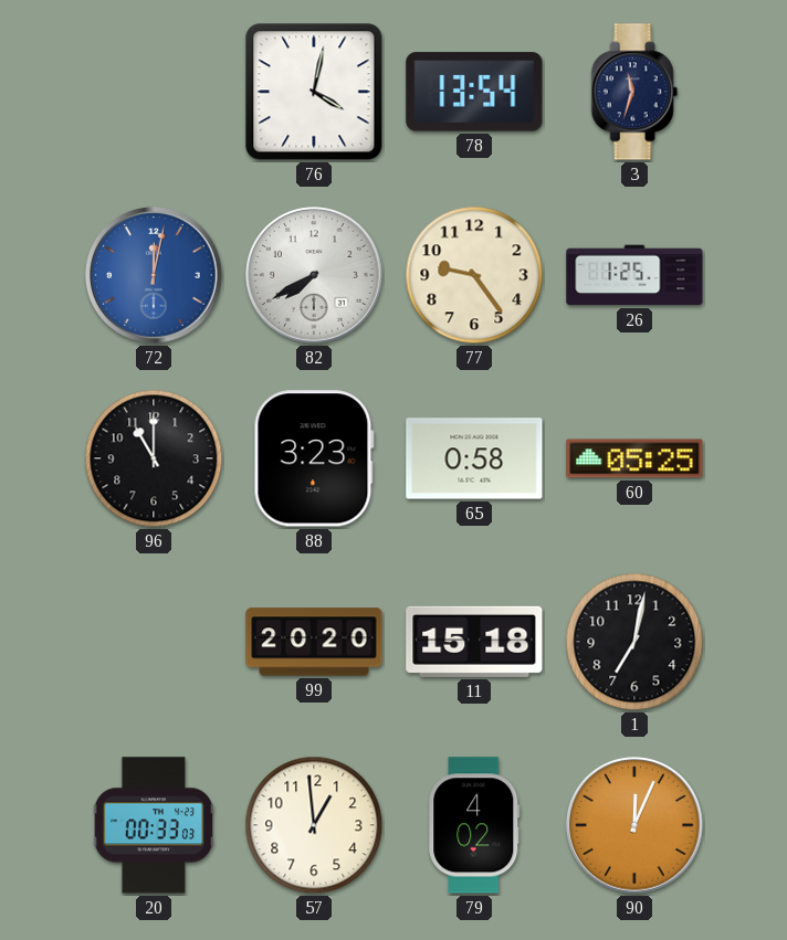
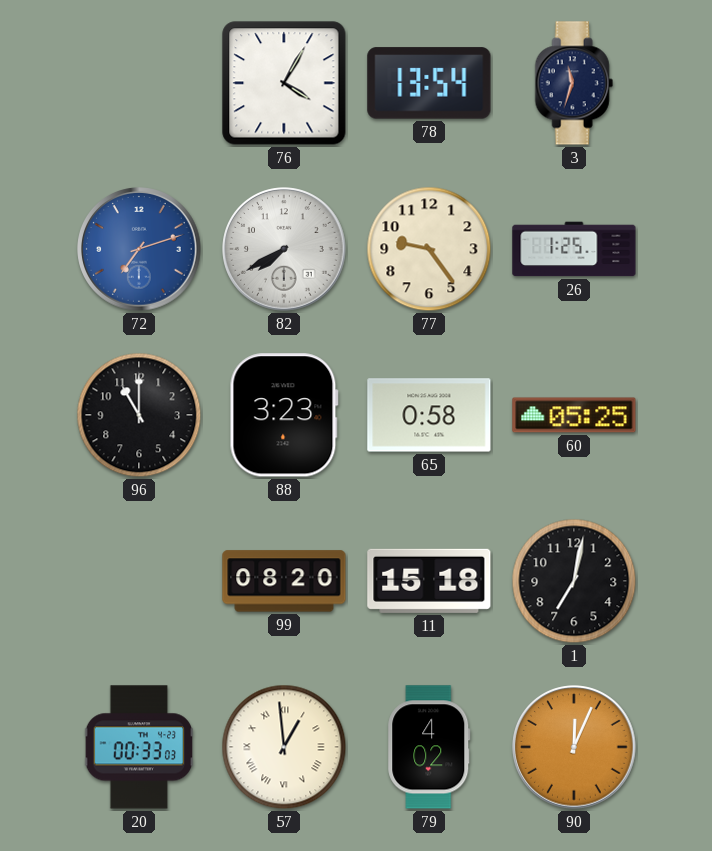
76: 4:02 -> 4:05
72: 12:02 -> 7:12
99: 20:20 -> 08:20
57 numerals: Arabic -> Roman
